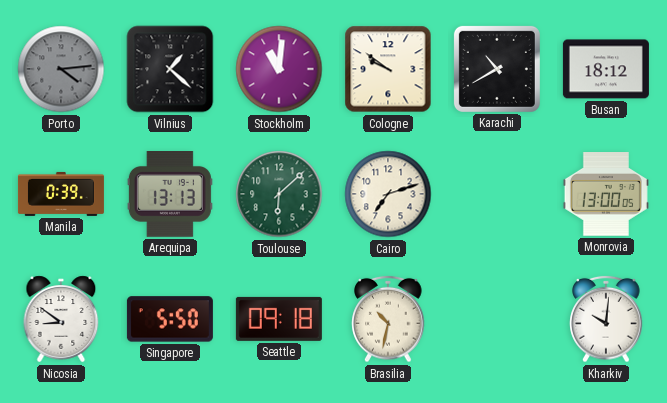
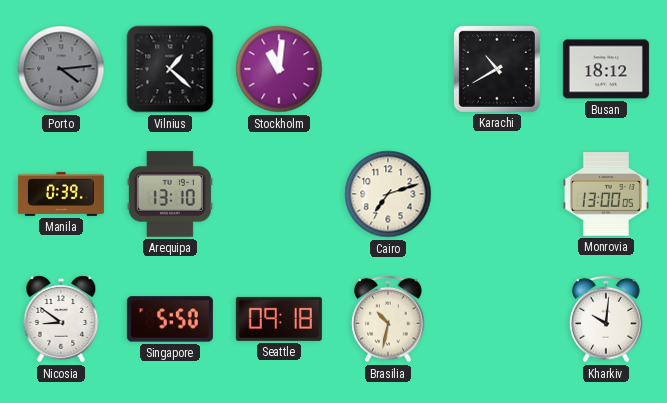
Cologne: 9:51 -> none
Arequipa: 13:13 -> 13:10
Toulouse: 6:08 -> none
